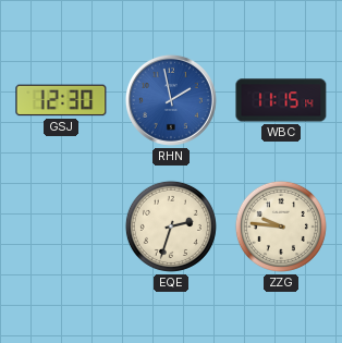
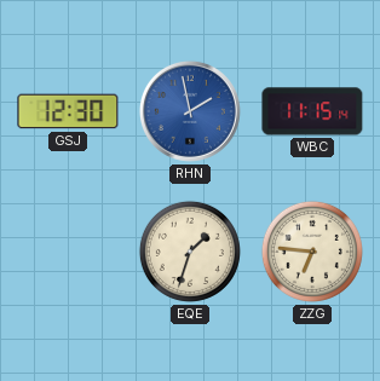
EQE: 2:33 -> 1:33
ZZG: 9:46 -> 6:46
